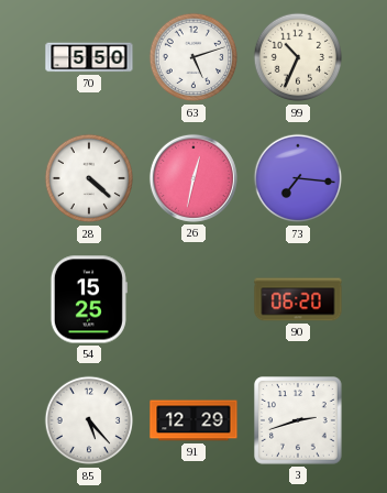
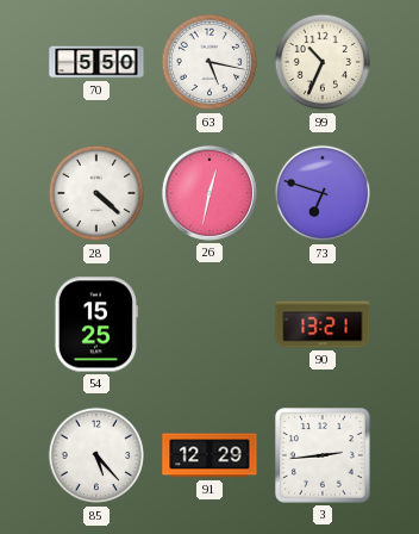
63: 5:12 -> 5:17
73: 7:16 -> 6:48
90: 06:20 -> 13:21
3: 2:42 -> 2:44
